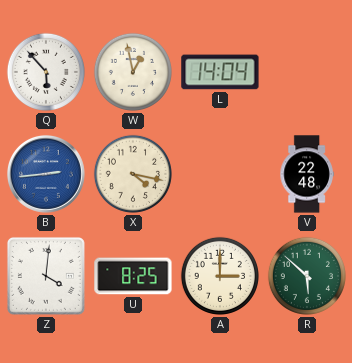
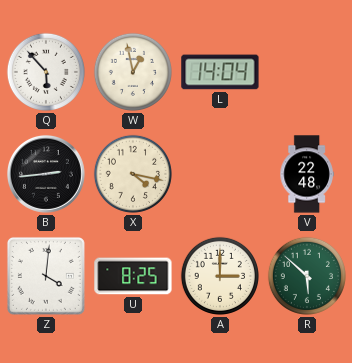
B dial: blue -> black
